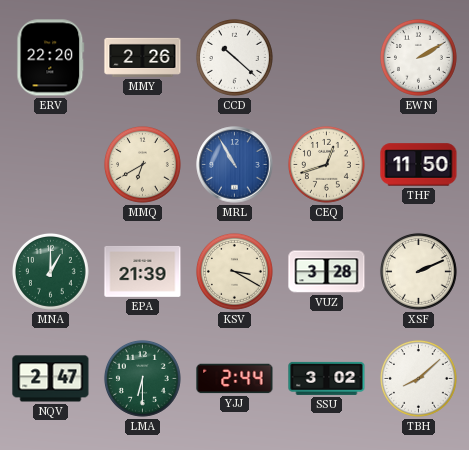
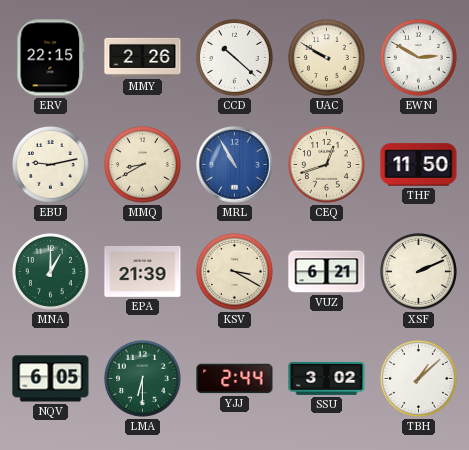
ERV: 22:20 -> 22:15
UAC: none -> 9:50
EWN: 2:10 -> 2:50
EBU: none -> 9:13
MMQ: 6:40 -> 8:40
VUZ: 3:28 -> 6:21
NQV: 2:47 -> 6:05
TBH: 8:08 -> 1:08
